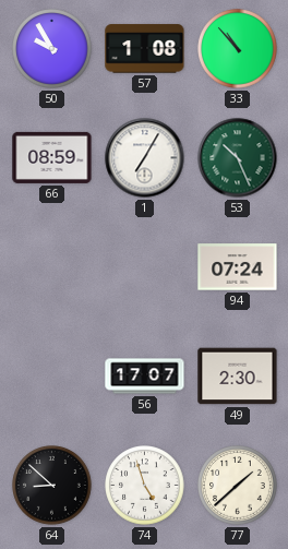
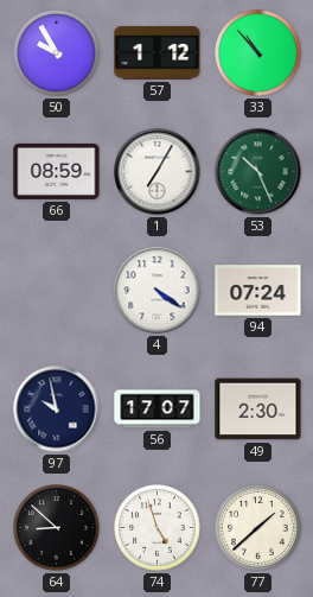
57: 1:08 -> 1:12
4: none -> 4:21
97: none -> 9:58
